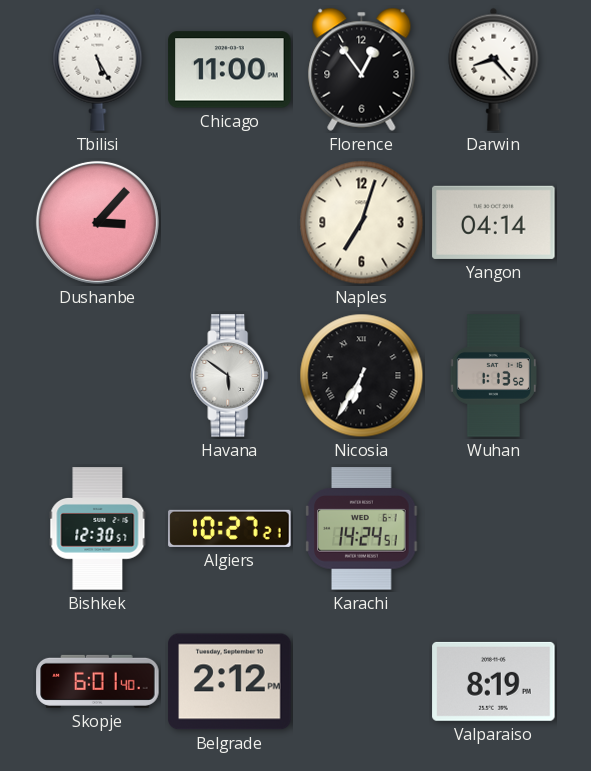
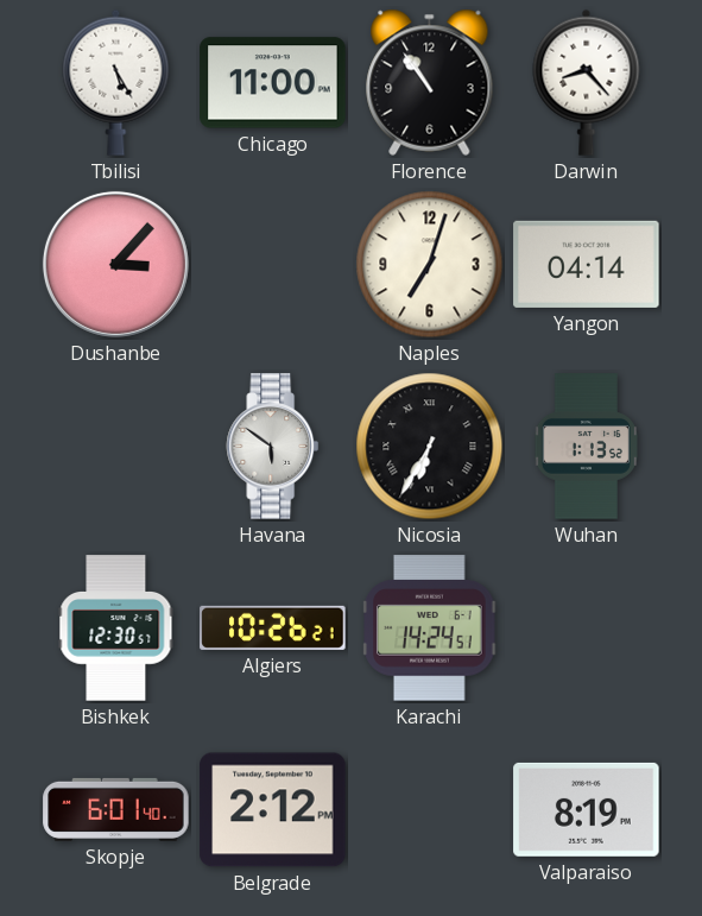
Florence: 12:54 -> 10:54
Algiers: 10:27 -> 10:26
